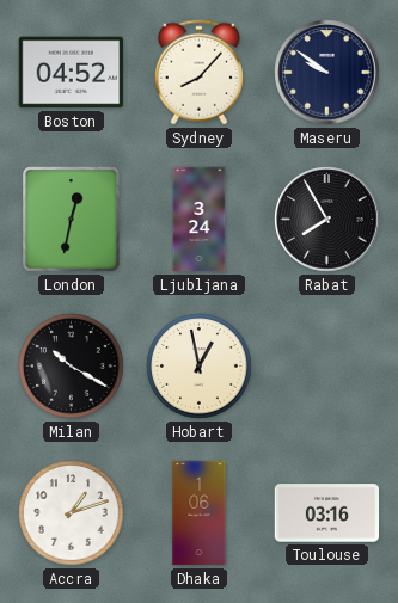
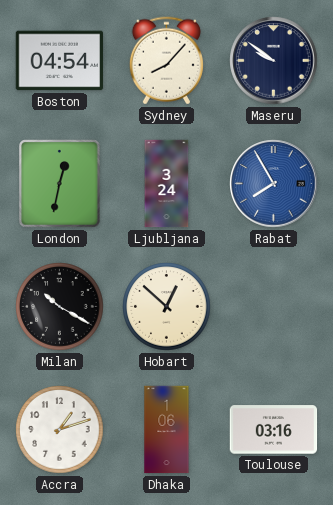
Boston: 04:52 -> 04:54
Rabat dial: black -> blue
Hobart: 12:58 -> 12:52
